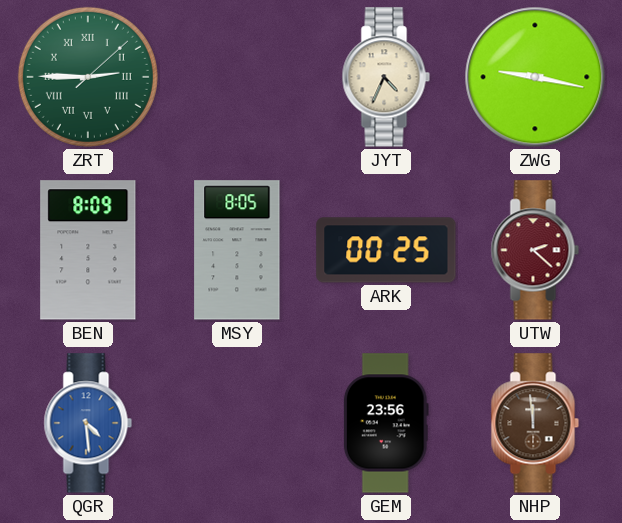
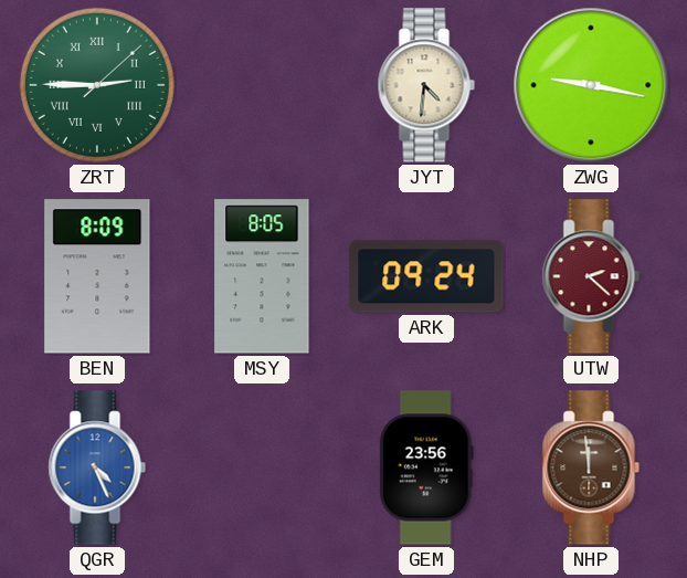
JYT: 4:34 -> 4:31
ARK: 00:25 -> 09:24
QGR: 4:29 -> 4:26
